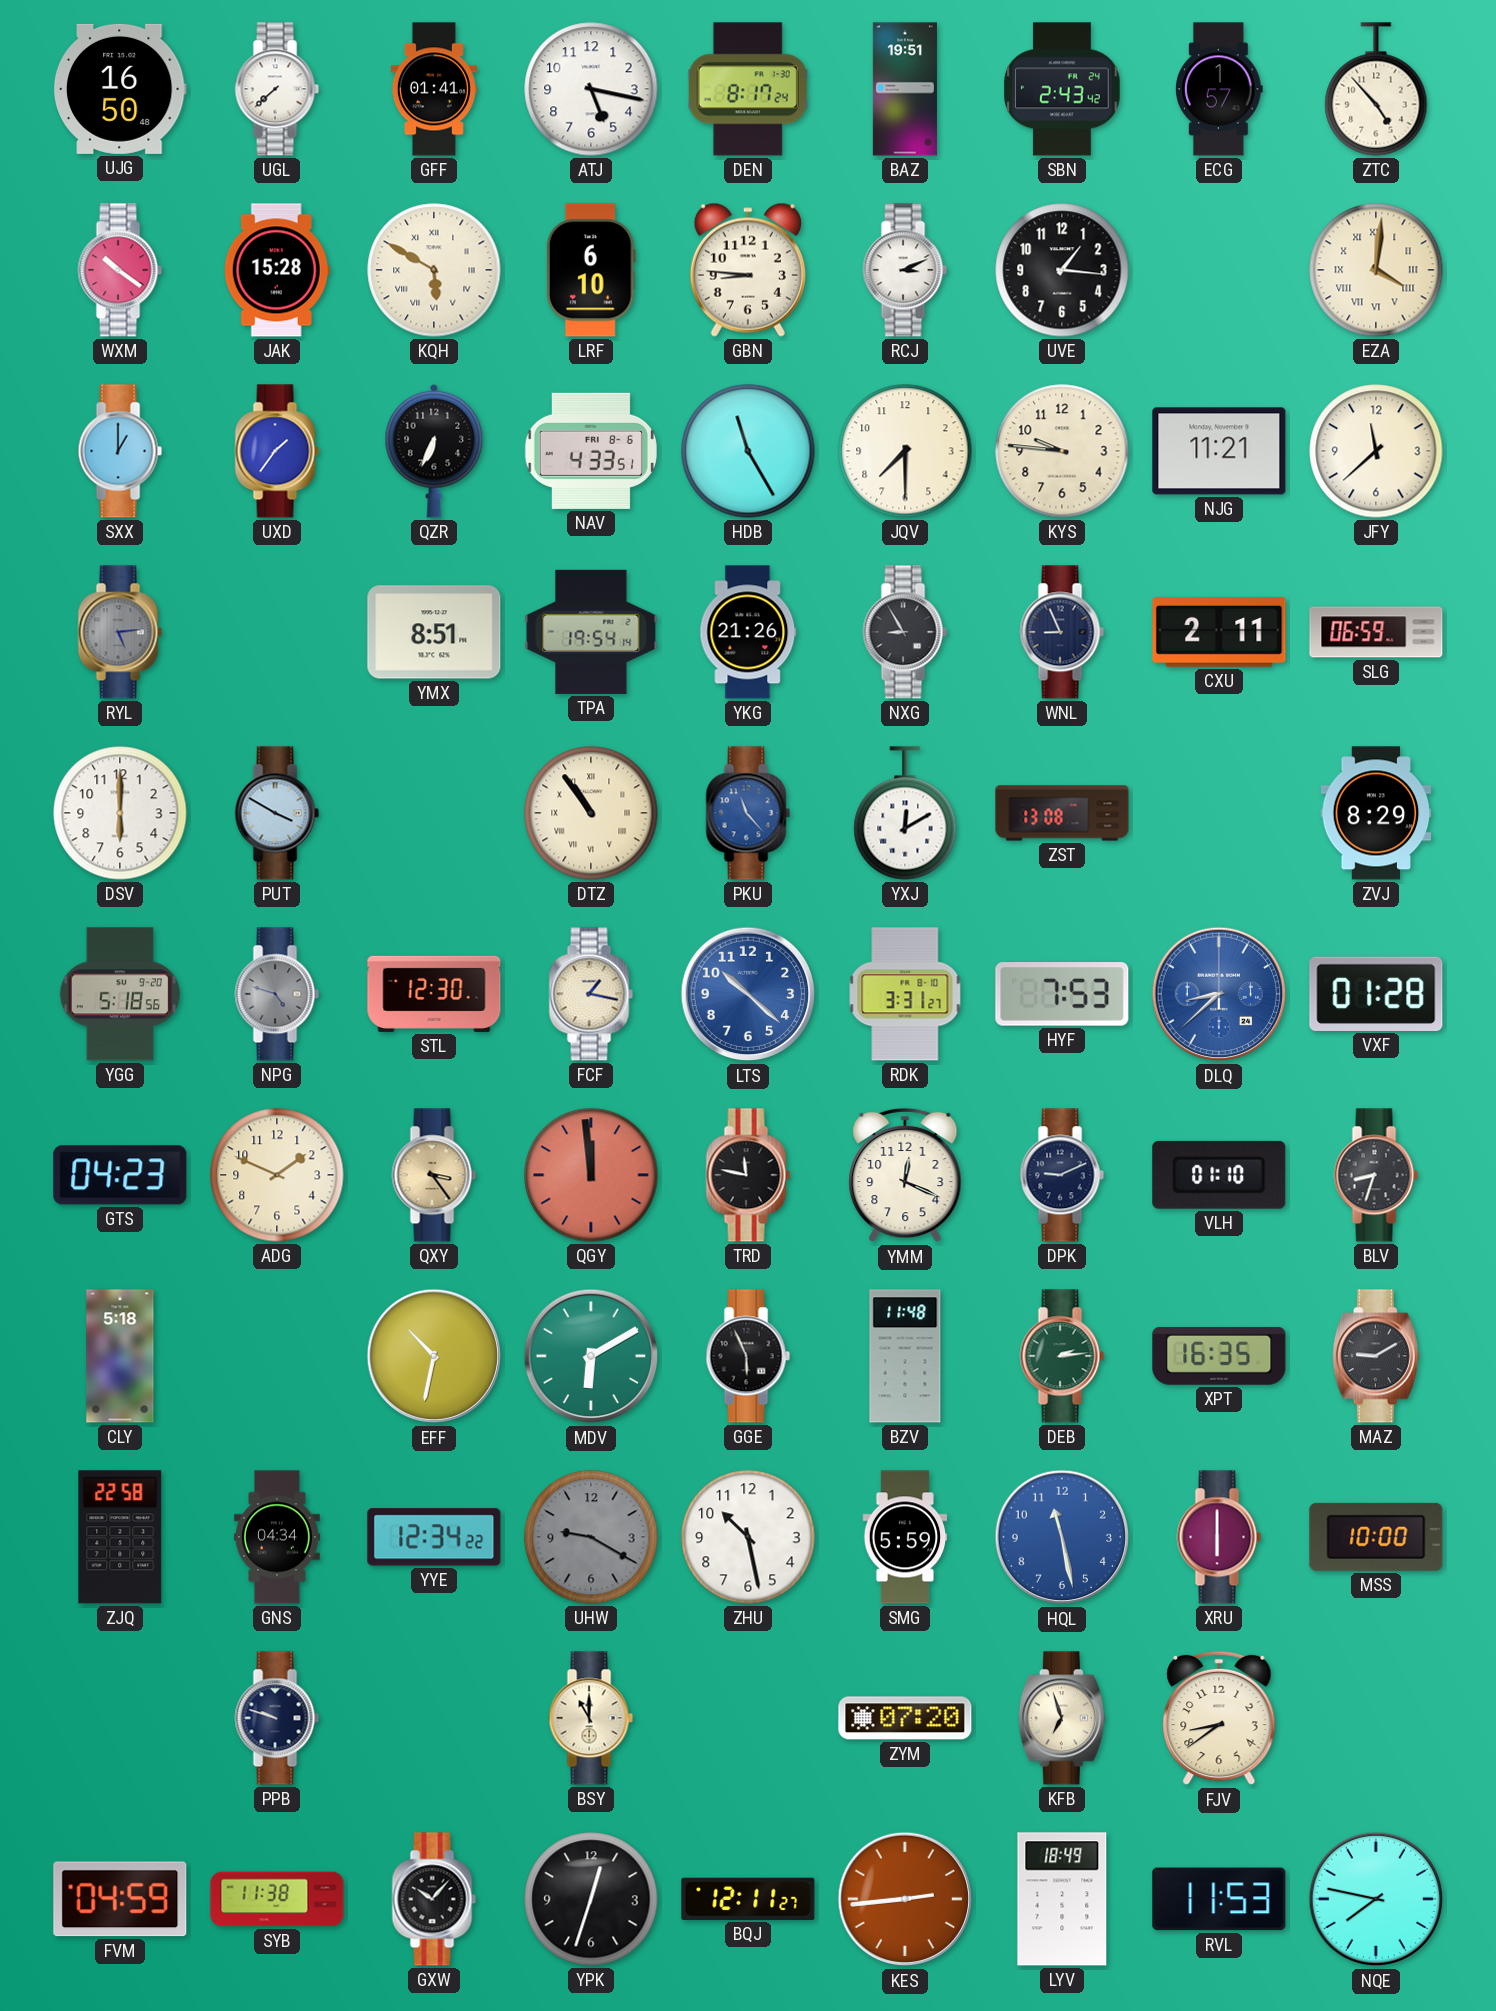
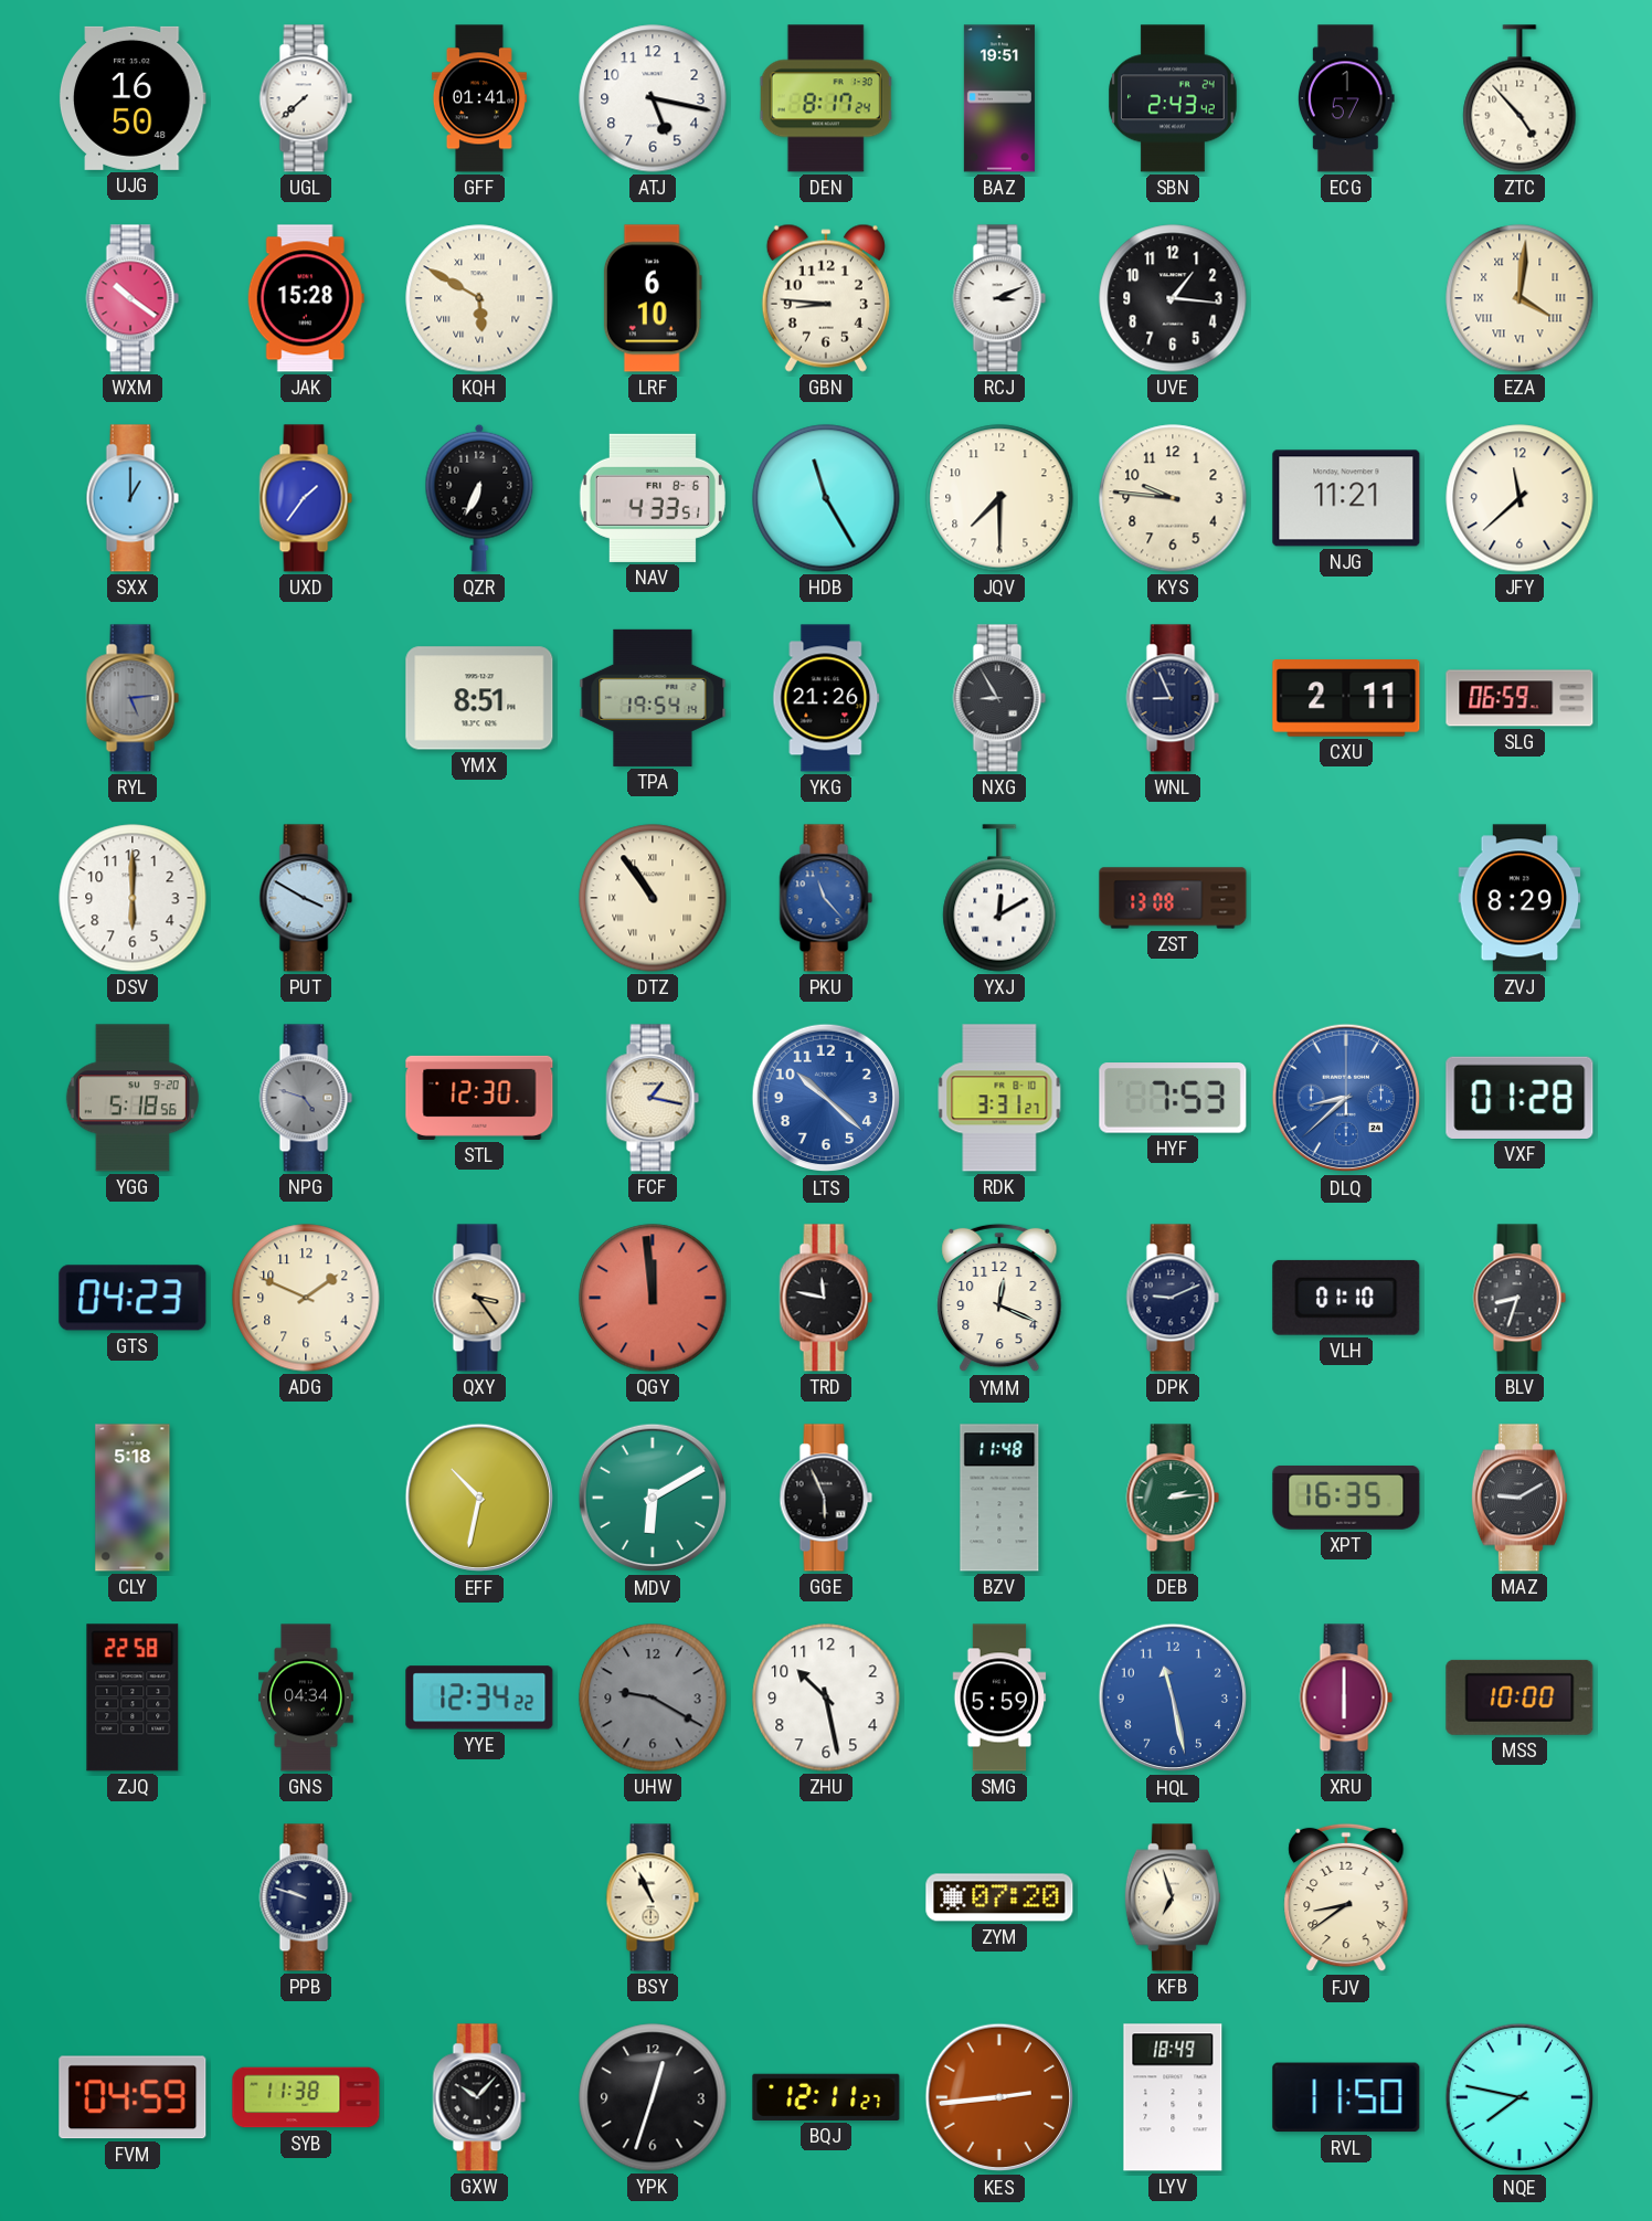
BSY: 11:00 -> 10:56
RVL: 11:53 -> 11:50
